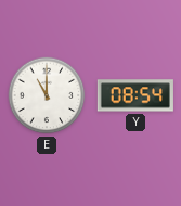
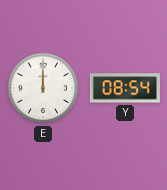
E: 11:00 -> 12:00
